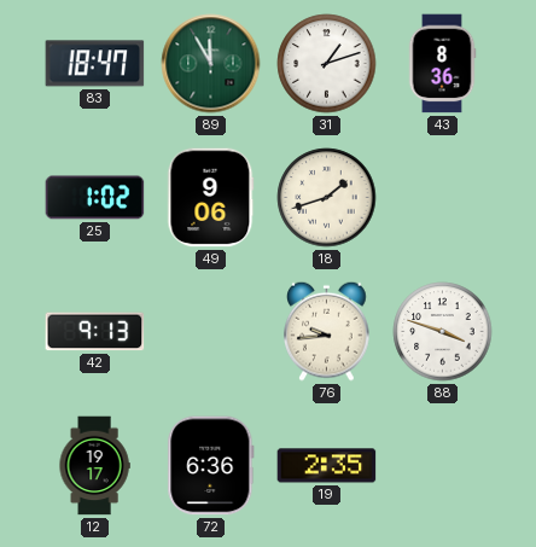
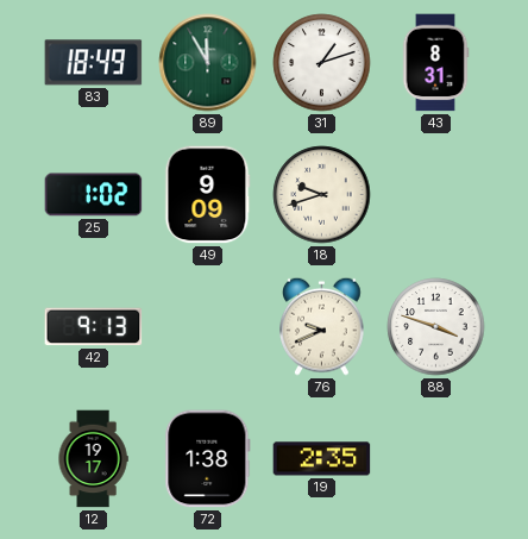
83: 18:47 -> 18:49
43: 8:36 -> 8:31
49: 9:06 -> 9:09
18: 1:42 -> 9:42
76: 9:44 -> 9:41
72: 6:36 -> 1:38
